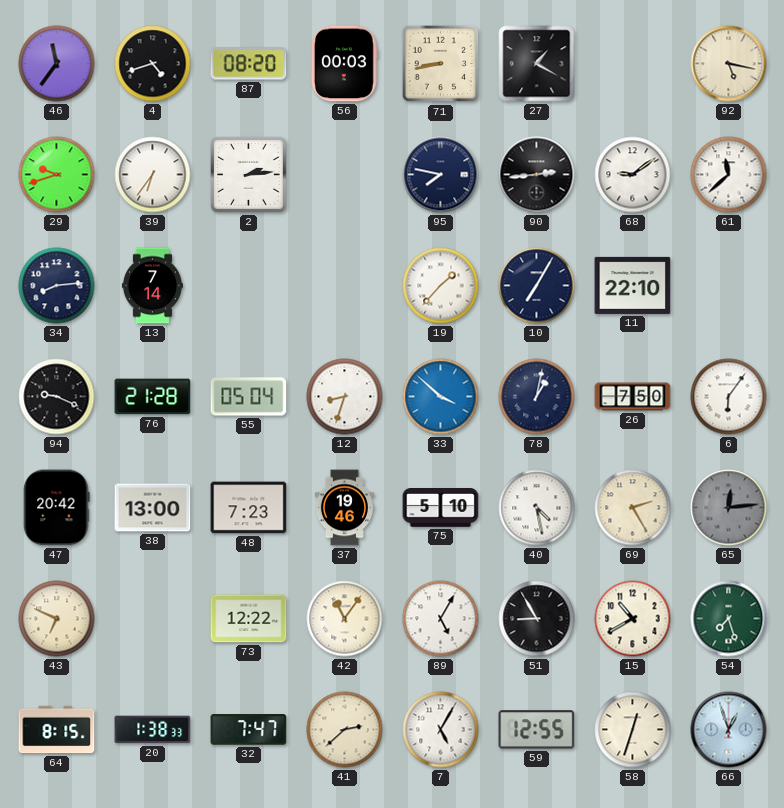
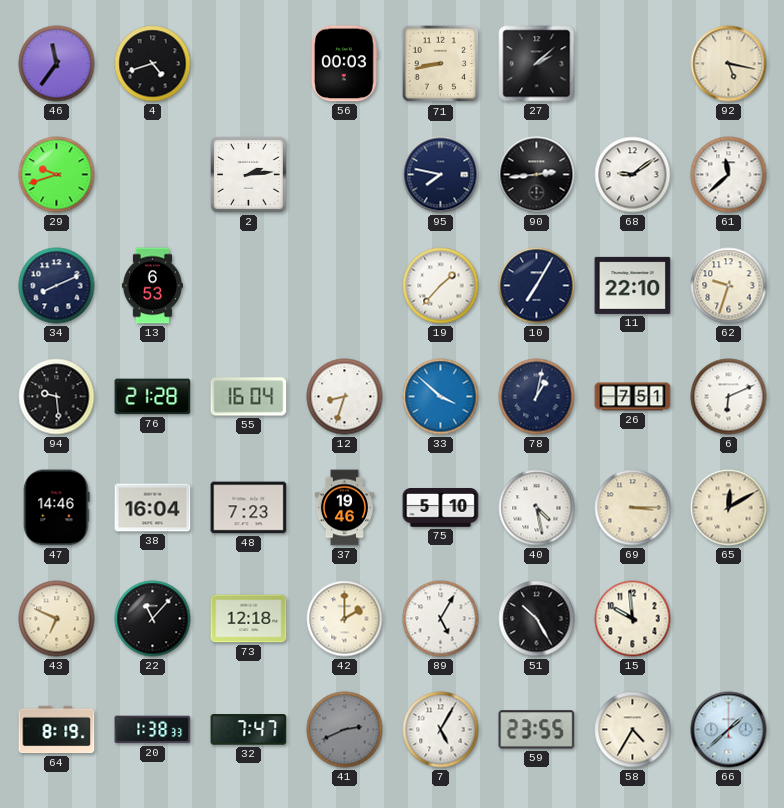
87: 08:20 -> none
27: 1:20 -> 2:08
39: 6:36 -> none
34: 8:14 -> 8:11
13: 7:14 -> 6:53
62: none -> 9:33
94: 9:19 -> 9:29
55: 05:04 -> 16:04
26: 7:50 -> 7:51
6: 6:06 -> 6:11
47: 20:42 -> 14:46
38: 13:00 -> 16:04
69: 2:25 -> 3:15
65: 12:14 -> 12:10
65 dial: grey -> cream
22: none -> 11:07
73: 12:22 -> 12:18
42: 11:06 -> 2:00
51: 8:55 -> 10:25
15: 10:40 -> 9:59
54: 7:27 -> none
64: 8:15 -> 8:19
41: 2:38 -> 2:41
41 dial: cream -> grey
59: 12:55 -> 23:55
58: 12:33 -> 4:35
66: 12:57 -> 1:38
